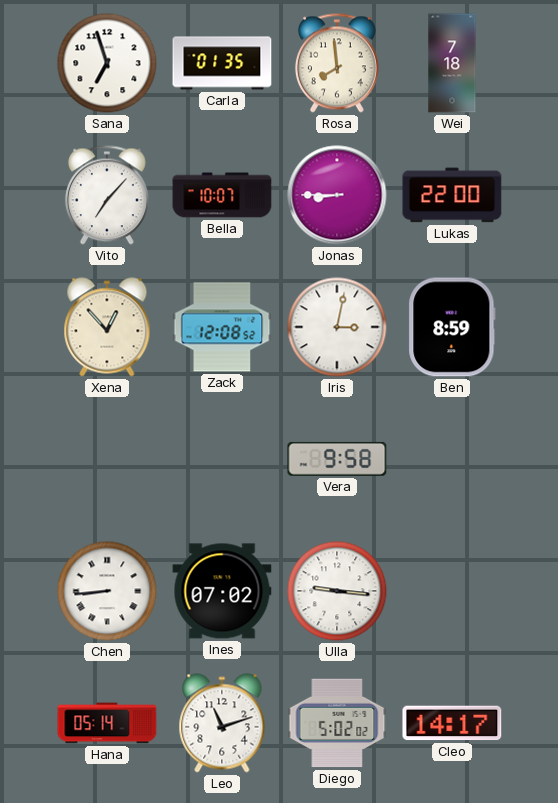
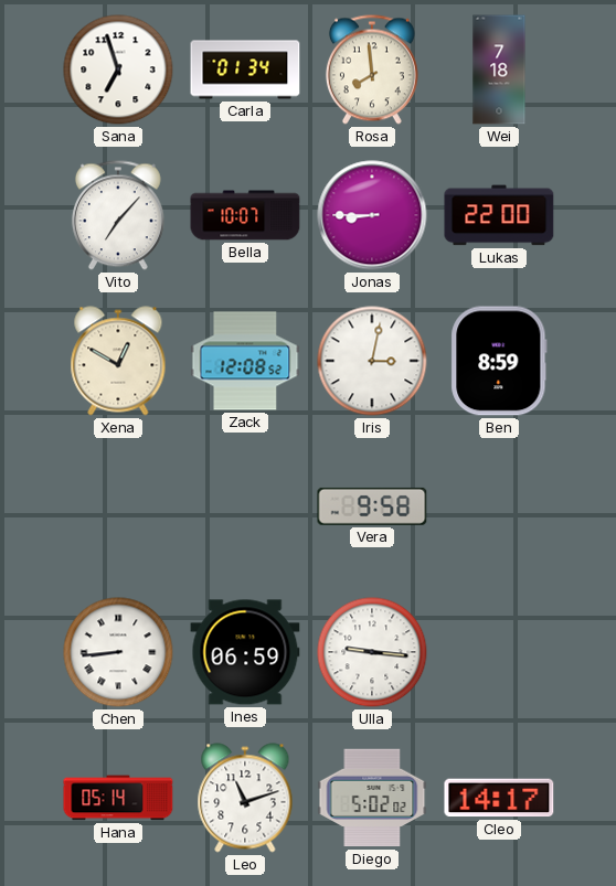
Carla: 01:35 -> 01:34
Xena: 12:53 -> 12:50
Ines: 07:02 -> 06:59
